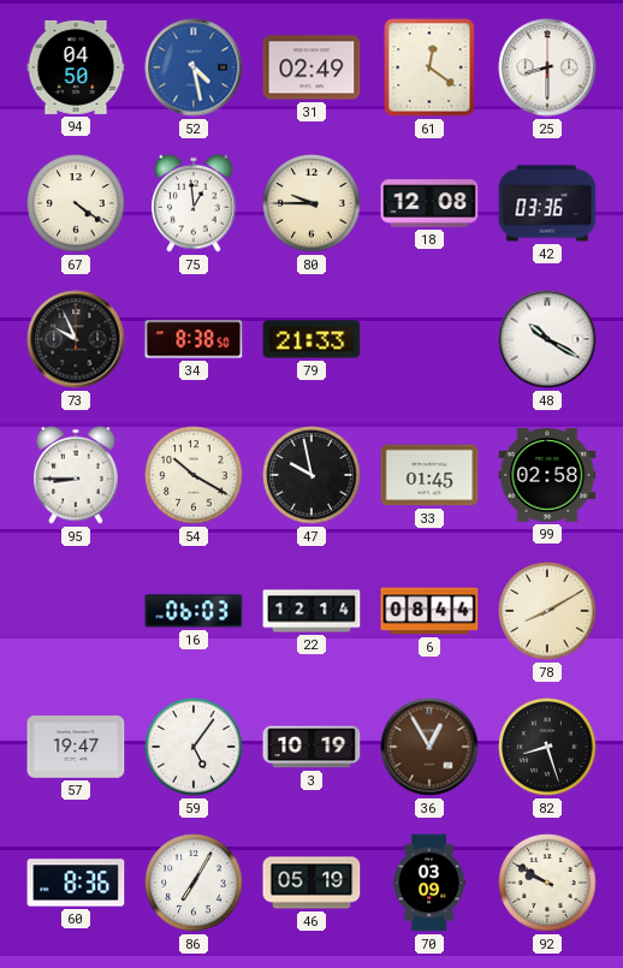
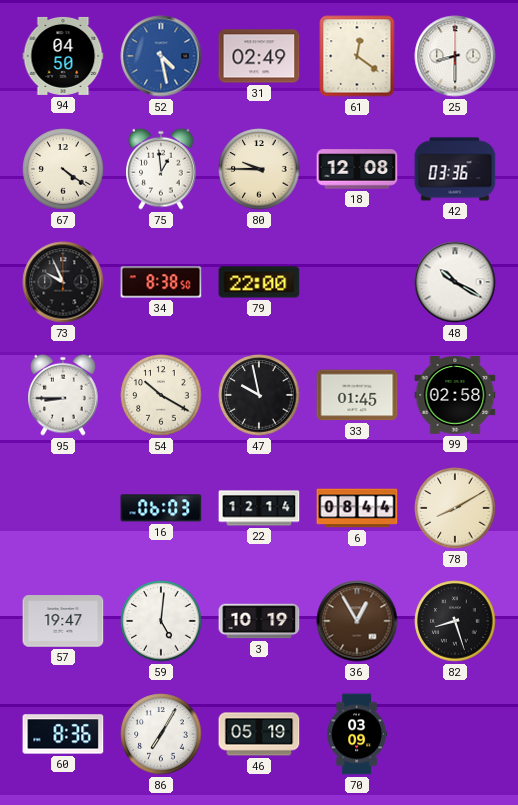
79: 21:33 -> 22:00
59: 5:06 -> 5:01
92: 9:50 -> none
